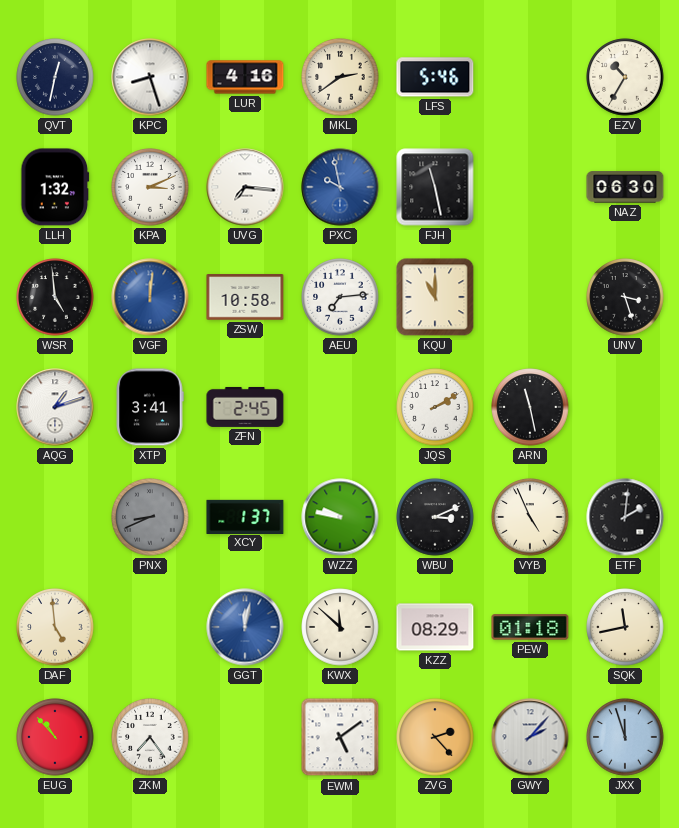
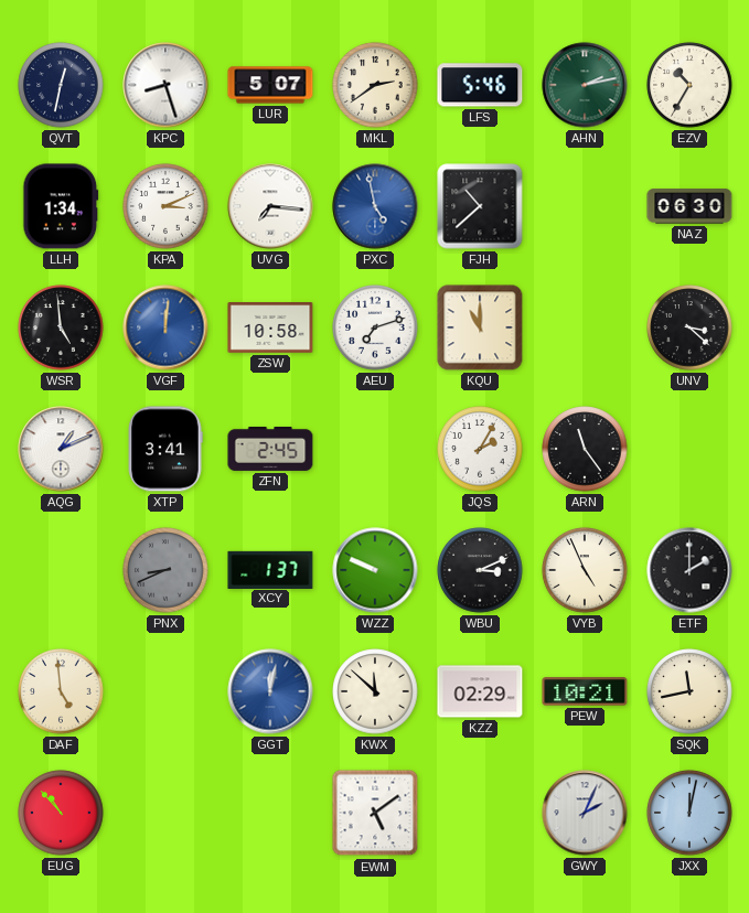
LUR: 4:16 -> 5:07
AHN: none -> 2:13
LLH: 1:32 -> 1:34
PXC: 9:58 -> 4:58
FJH: 11:28 -> 10:38
AEU: 7:14 -> 7:12
UNV: 3:27 -> 3:22
AQG: 1:12 -> 1:11
JQS: 2:10 -> 2:05
ARN: 11:28 -> 11:24
WZZ: 9:47 -> 9:49
ETF: 2:01 -> 2:00
KZZ: 08:29 -> 02:29
PEW: 01:18 -> 10:21
ZKM: 7:24 -> none
ZVG: 2:23 -> none
GWY: 2:07 -> 2:04
JXX: 11:57 -> 12:02
